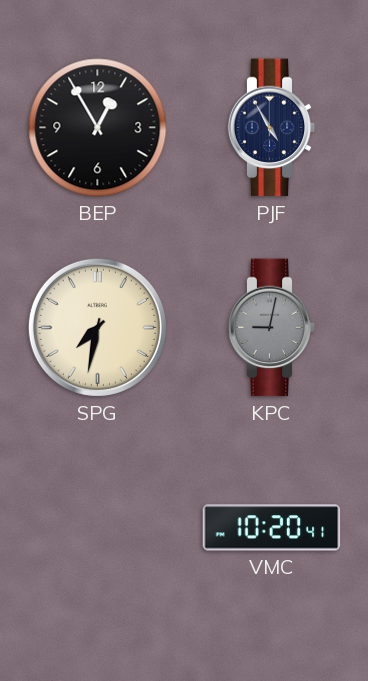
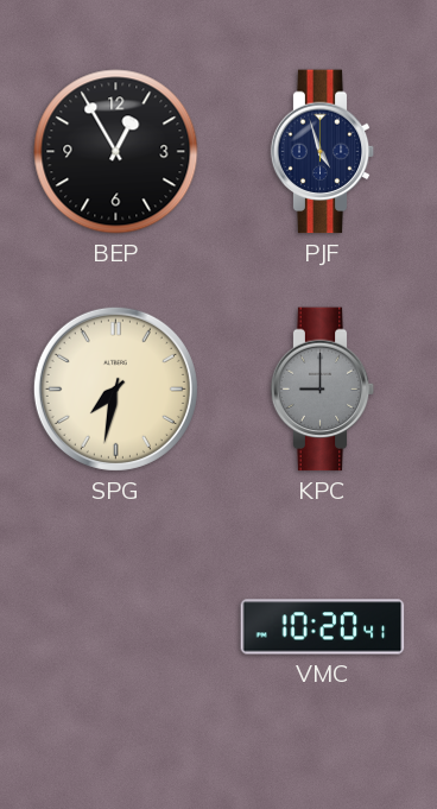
PJF: 4:55 -> 4:57
KPC: 9:02 -> 9:00
